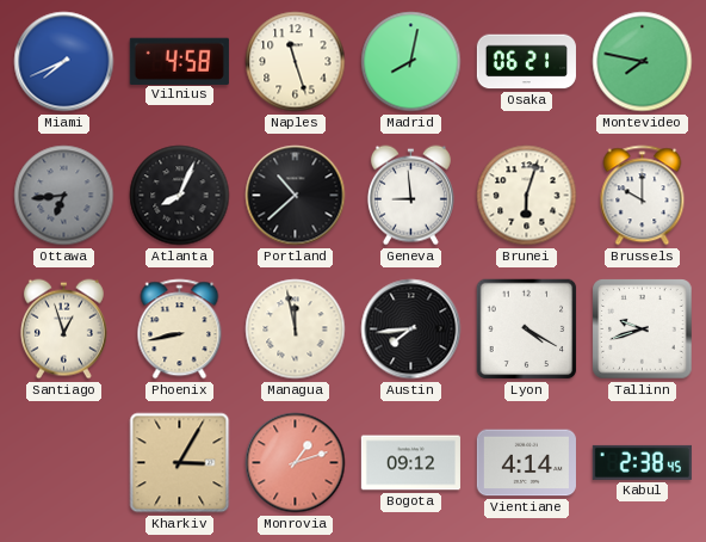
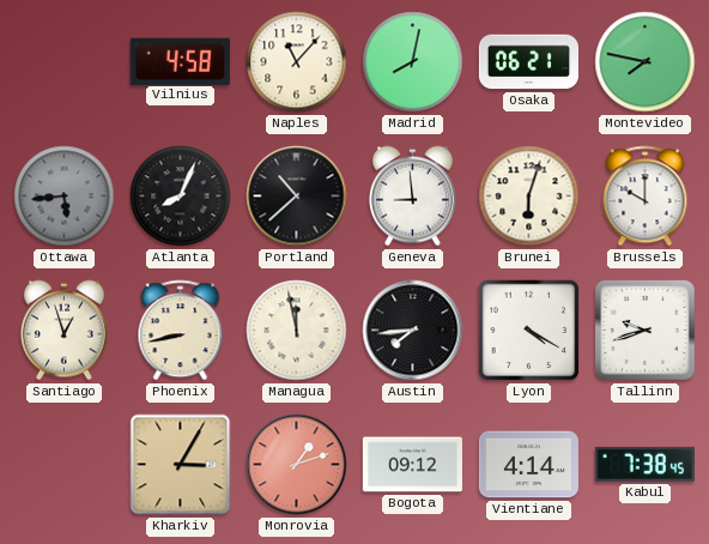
Miami: 7:41 -> none
Naples: 11:27 -> 11:07
Ottawa: 6:44 -> 5:44
Kabul: 2:38 -> 7:38
